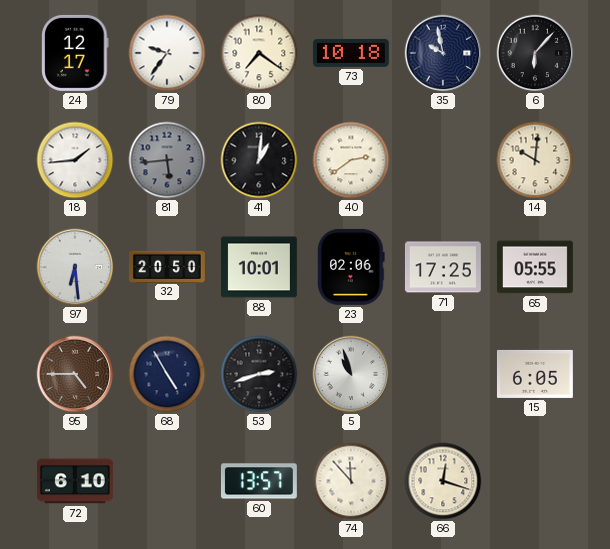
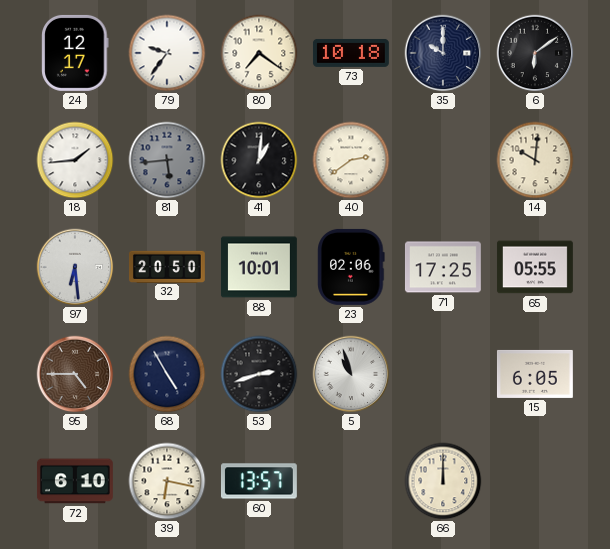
35: 9:58 -> 10:00
6: 6:07 -> 6:09
39: none -> 6:17
74: 11:53 -> none
66: 12:18 -> 12:00
